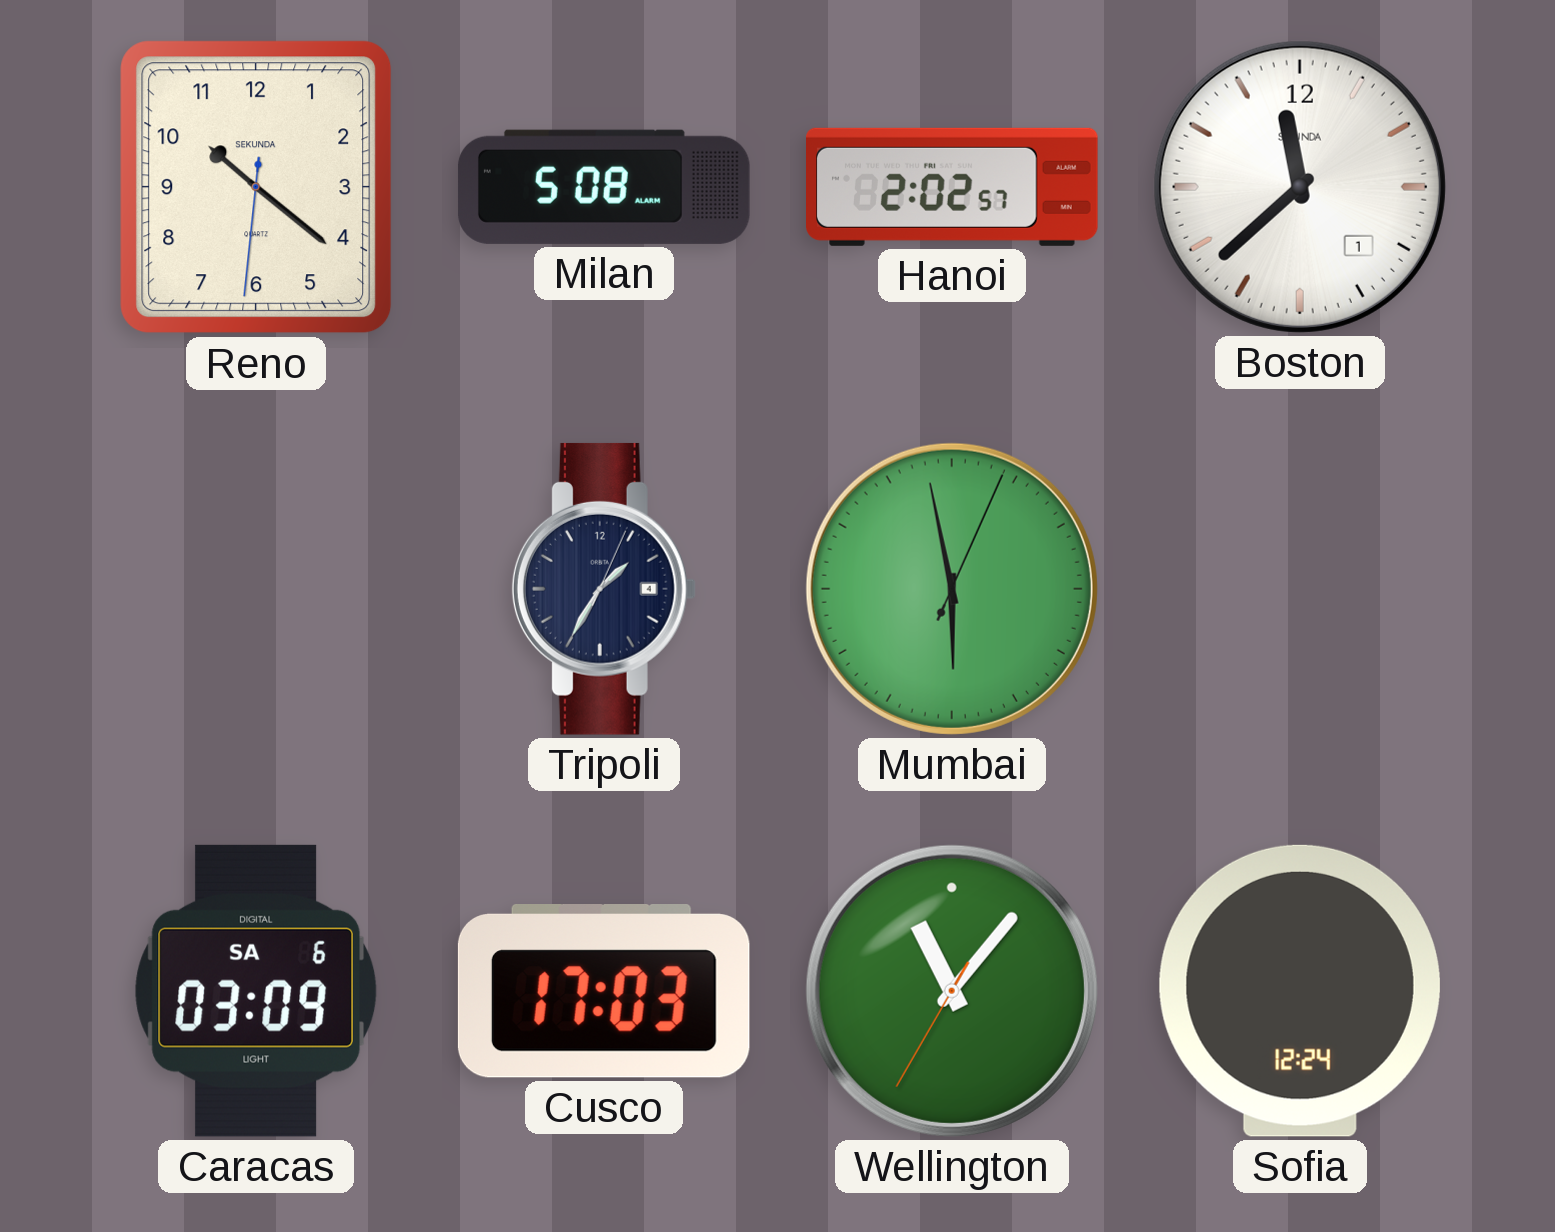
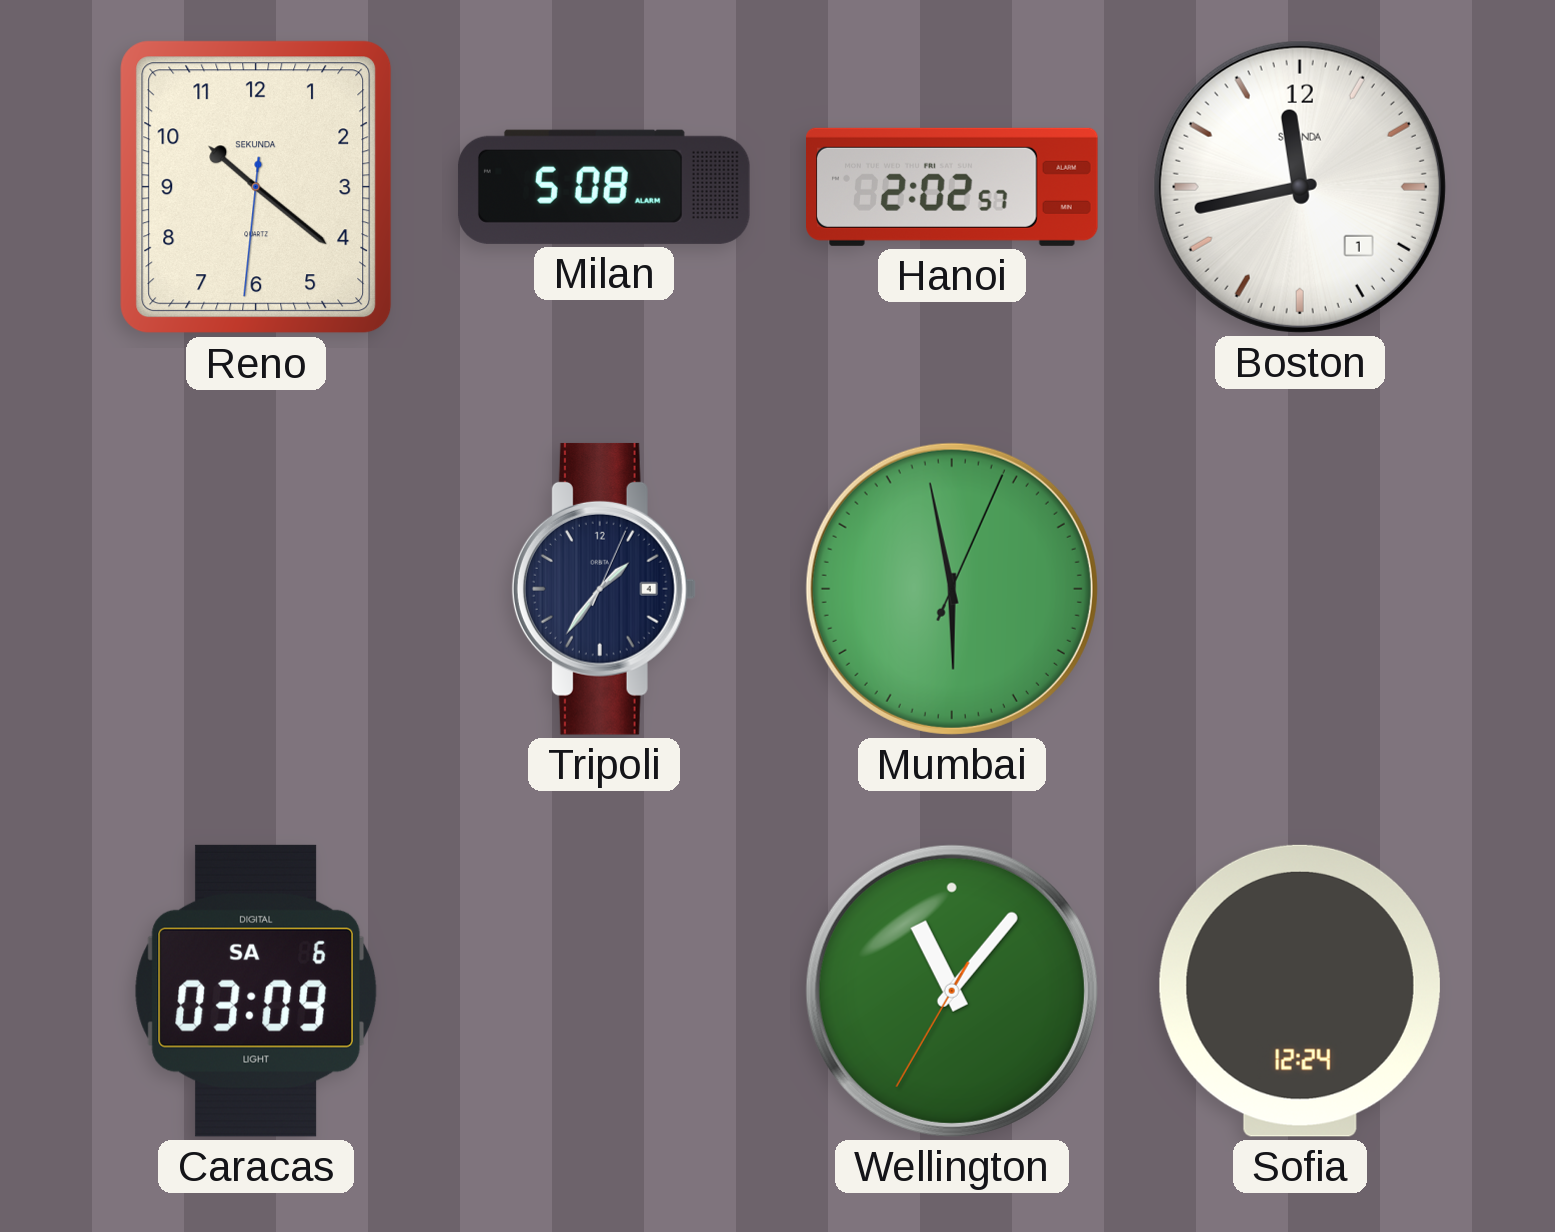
Boston: 11:38 -> 11:43
Tripoli: 1:35 -> 1:36
Cusco: 17:03 -> none
